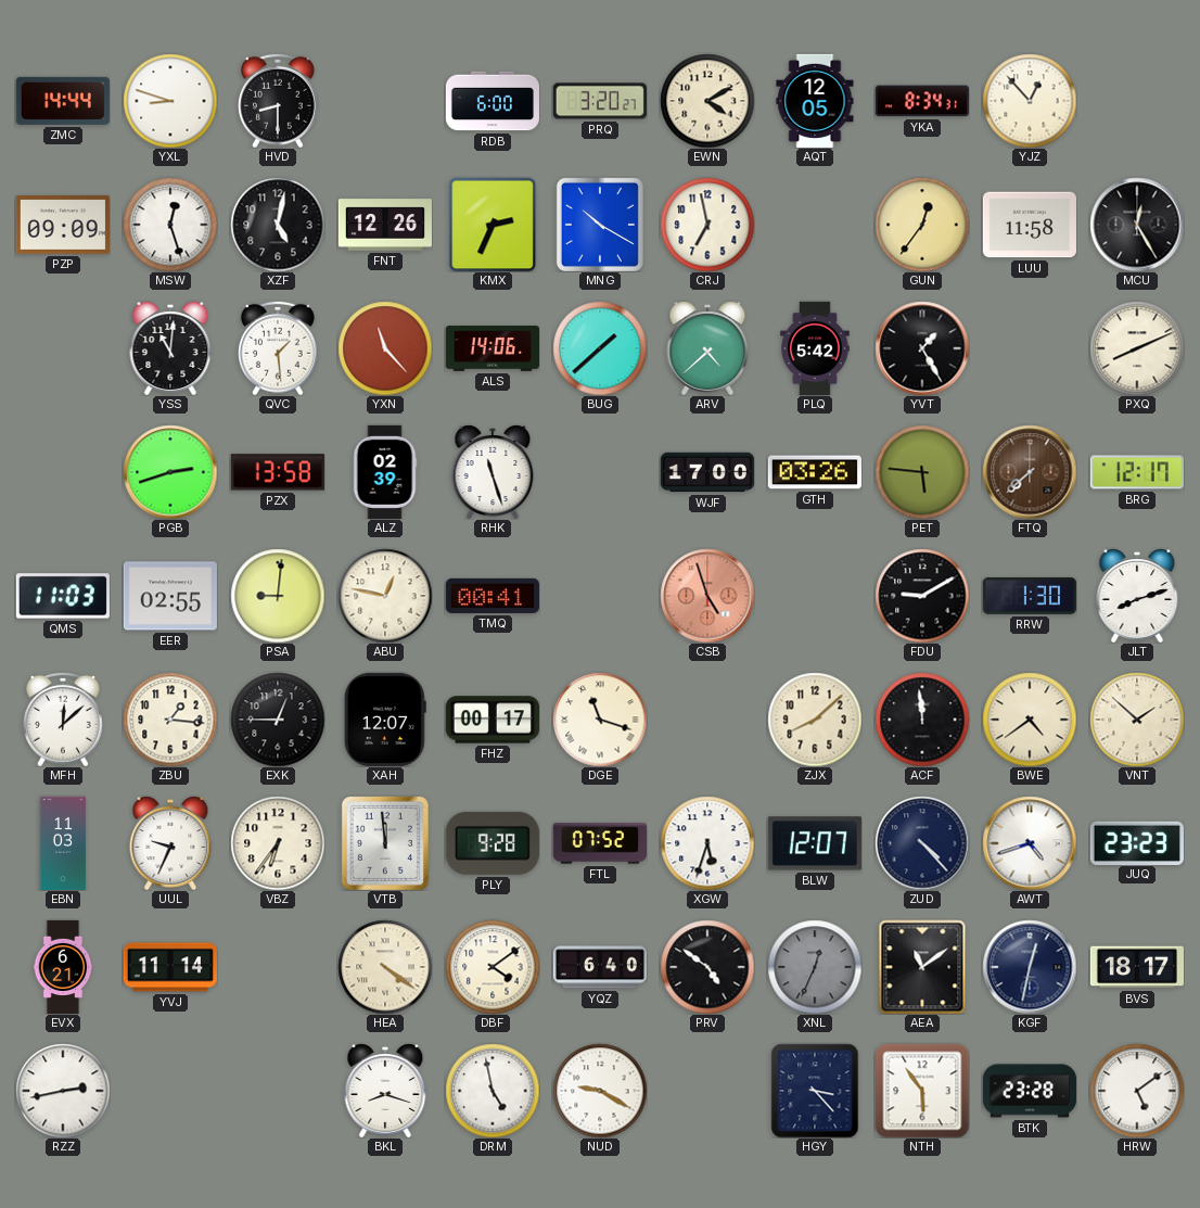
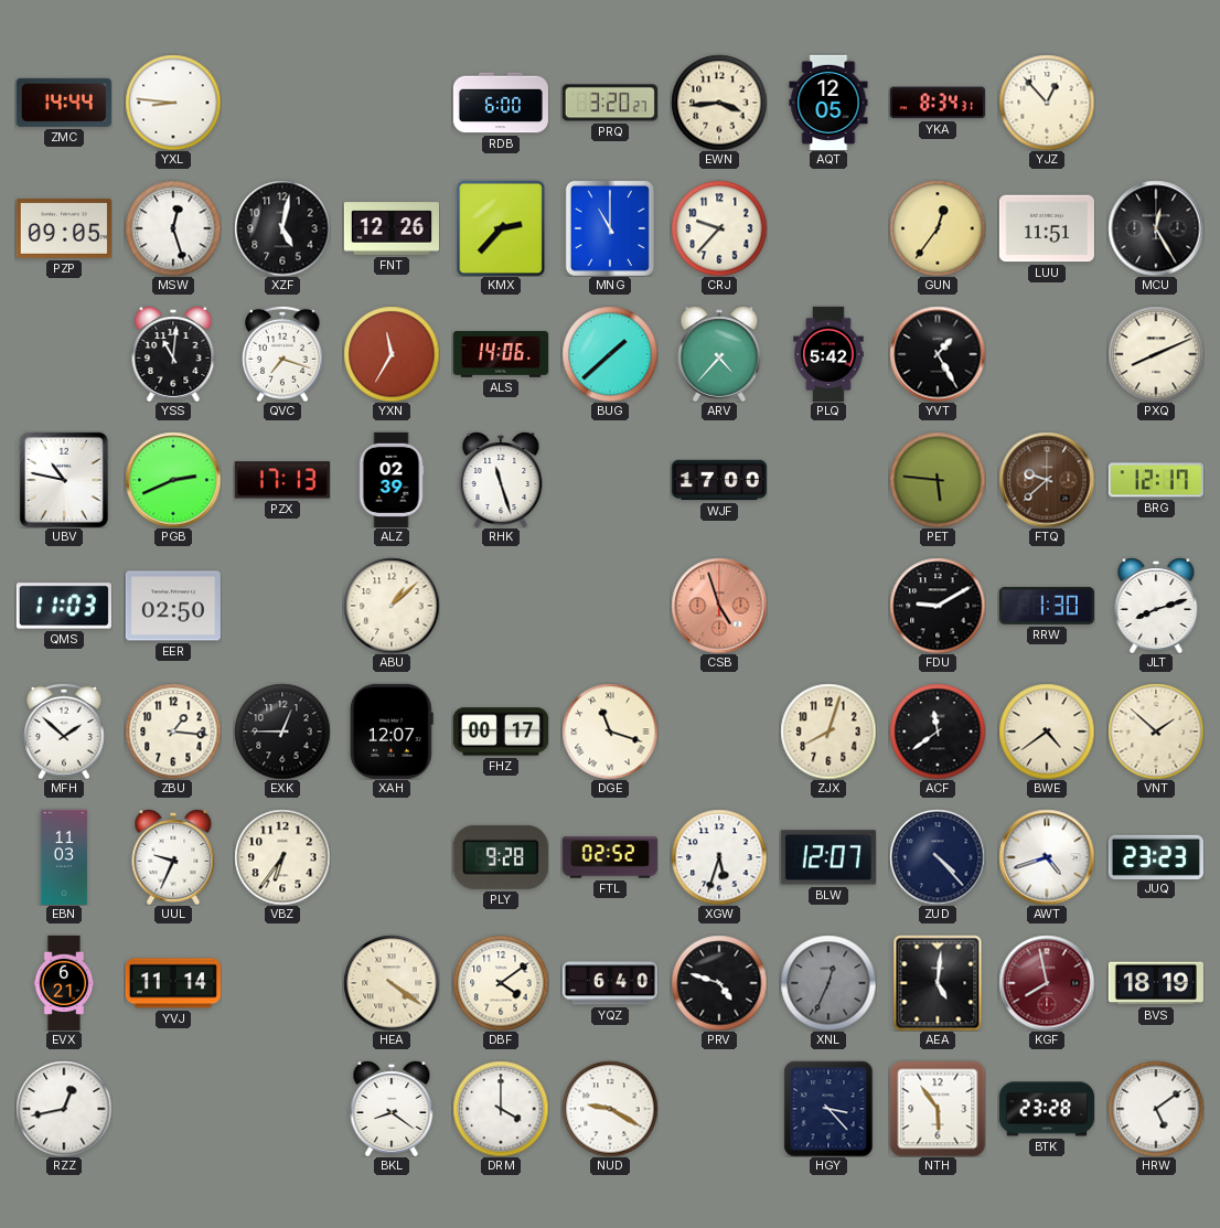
YXL: 8:48 -> 8:46
HVD: 8:30 -> none
EWN: 4:10 -> 3:44
PZP: 09:09 -> 09:05
KMX: 2:34 -> 2:37
MNG: 10:20 -> 11:00
CRJ: 6:58 -> 9:37
LUU: 11:58 -> 11:51
QVC: 1:29 -> 7:18
YXN: 11:23 -> 11:35
ARV: 4:38 -> 4:37
UBV: none -> 10:47
PGB: 2:42 -> 2:41
PZX: 13:58 -> 17:13
GTH: 03:26 -> none
FTQ: 7:38 -> 9:38
EER: 02:55 -> 02:50
PSA: 9:01 -> none
ABU: 12:47 -> 1:08
TMQ: 00:41 -> none
MFH: 12:08 -> 1:52
ZJX: 8:08 -> 8:03
ACF: 11:59 -> 11:39
VTB: 11:59 -> none
FTL: 07:52 -> 02:52
PRV: 4:51 -> 4:48
AEA: 11:09 -> 5:01
KGF: 12:32 -> 7:58
KGF dial: navy -> burgundy
BVS: 18:17 -> 18:19
RZZ: 2:43 -> 12:43
BKL: 8:18 -> 8:21
DRM: 4:58 -> 4:00
